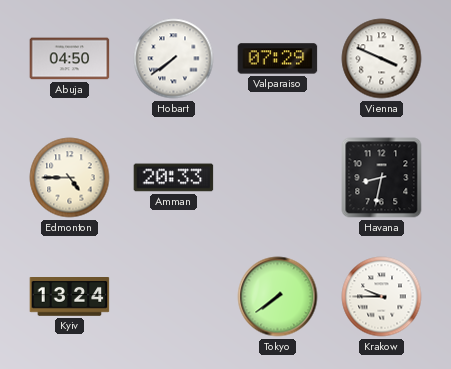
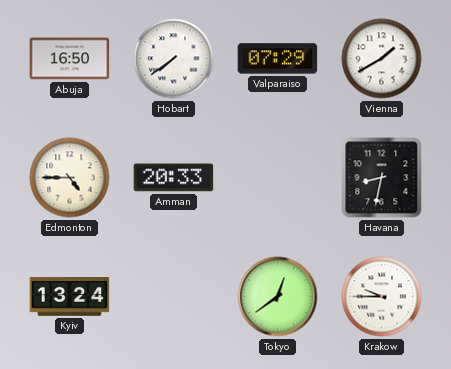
Abuja: 04:50 -> 16:50
Vienna: 3:49 -> 1:40
Tokyo: 7:39 -> 12:39
